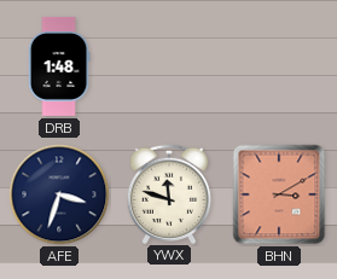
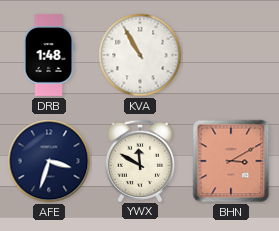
KVA: none -> 10:55
YWX: 11:48 -> 11:50
